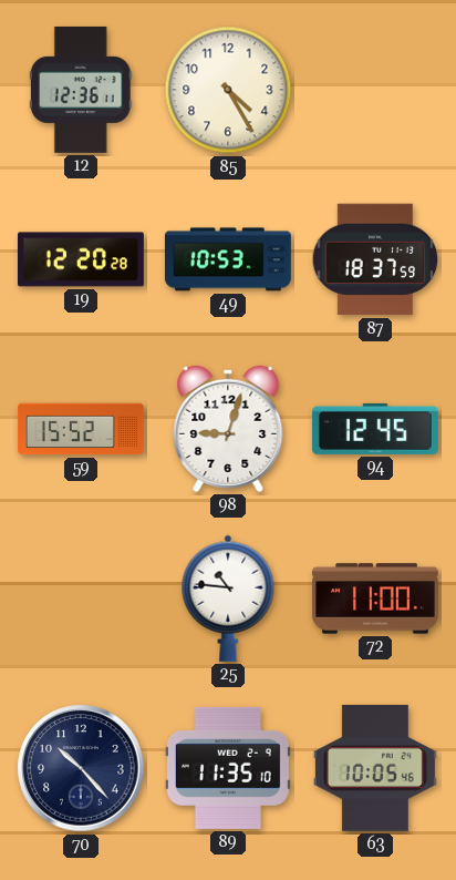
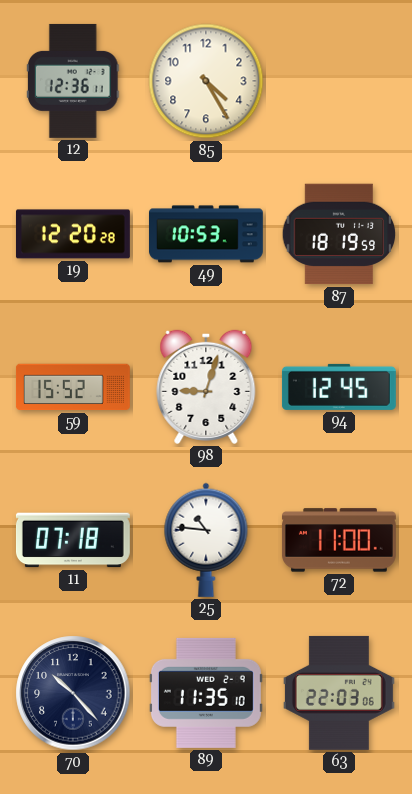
87: 18:37 -> 18:19
11: none -> 07:18
63: 10:05 -> 22:03
